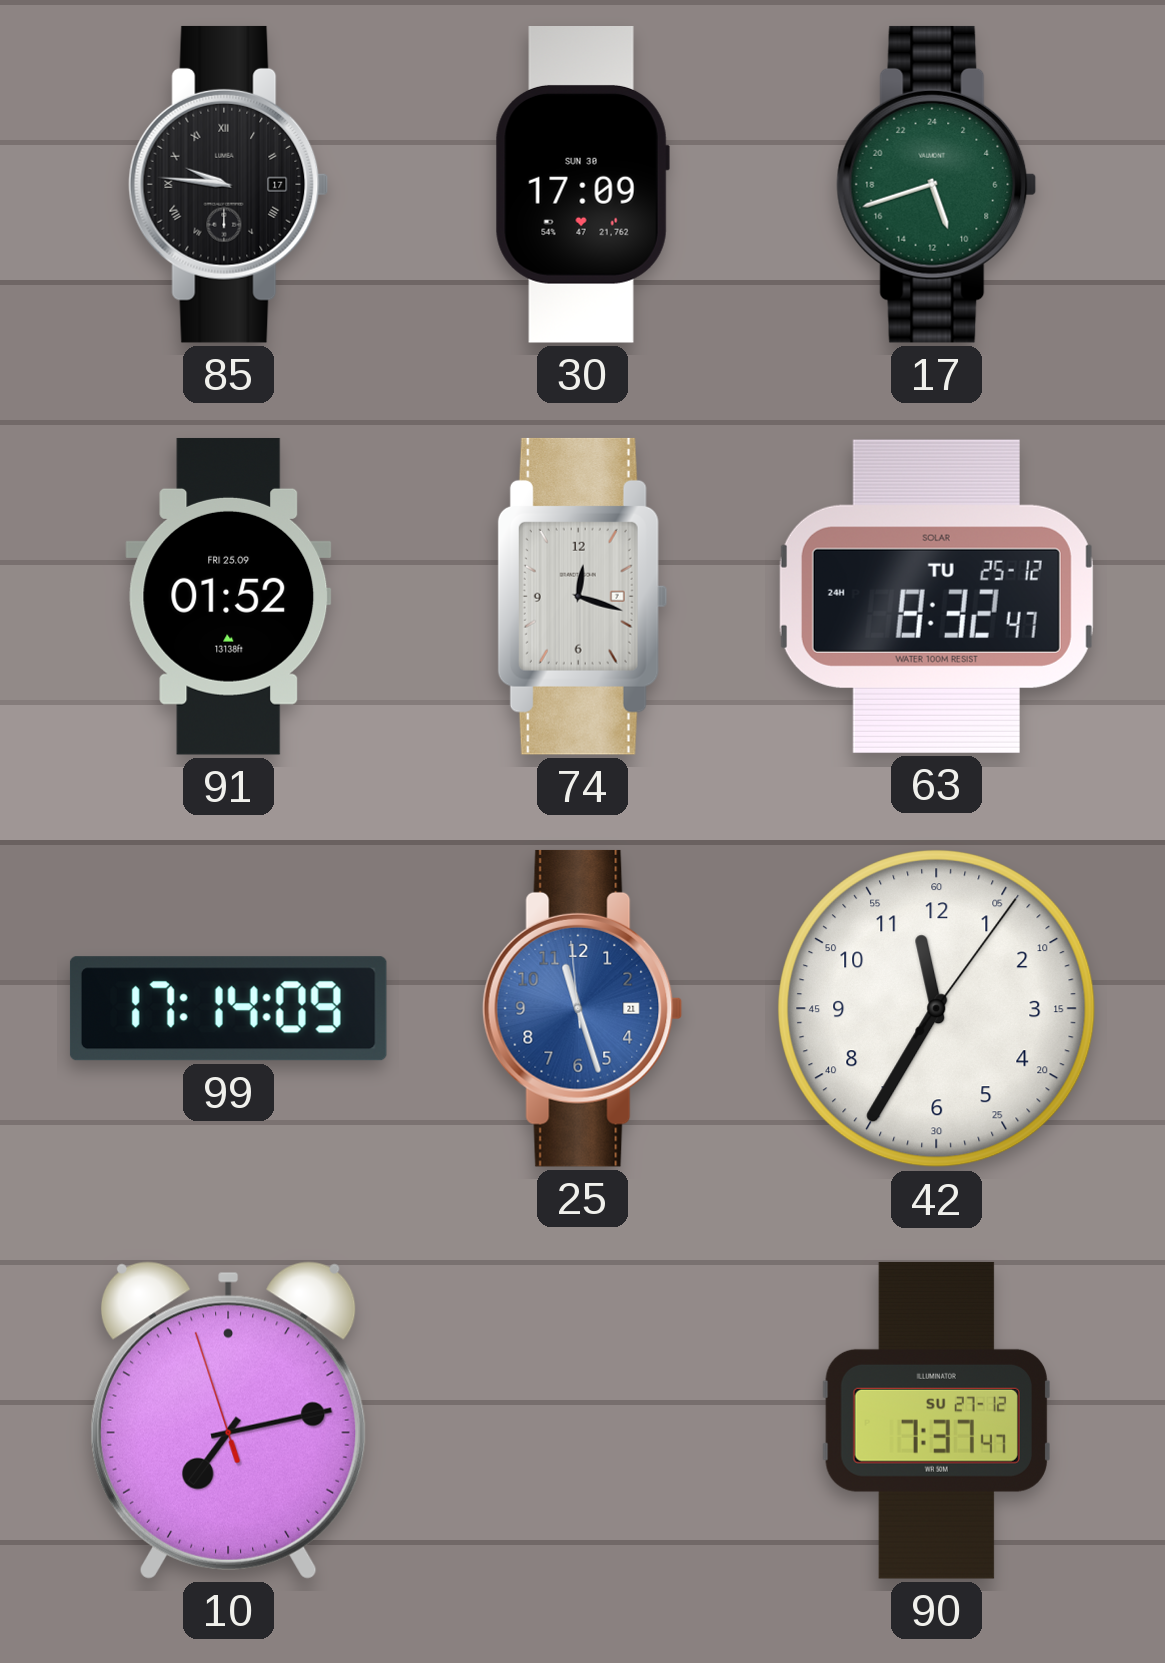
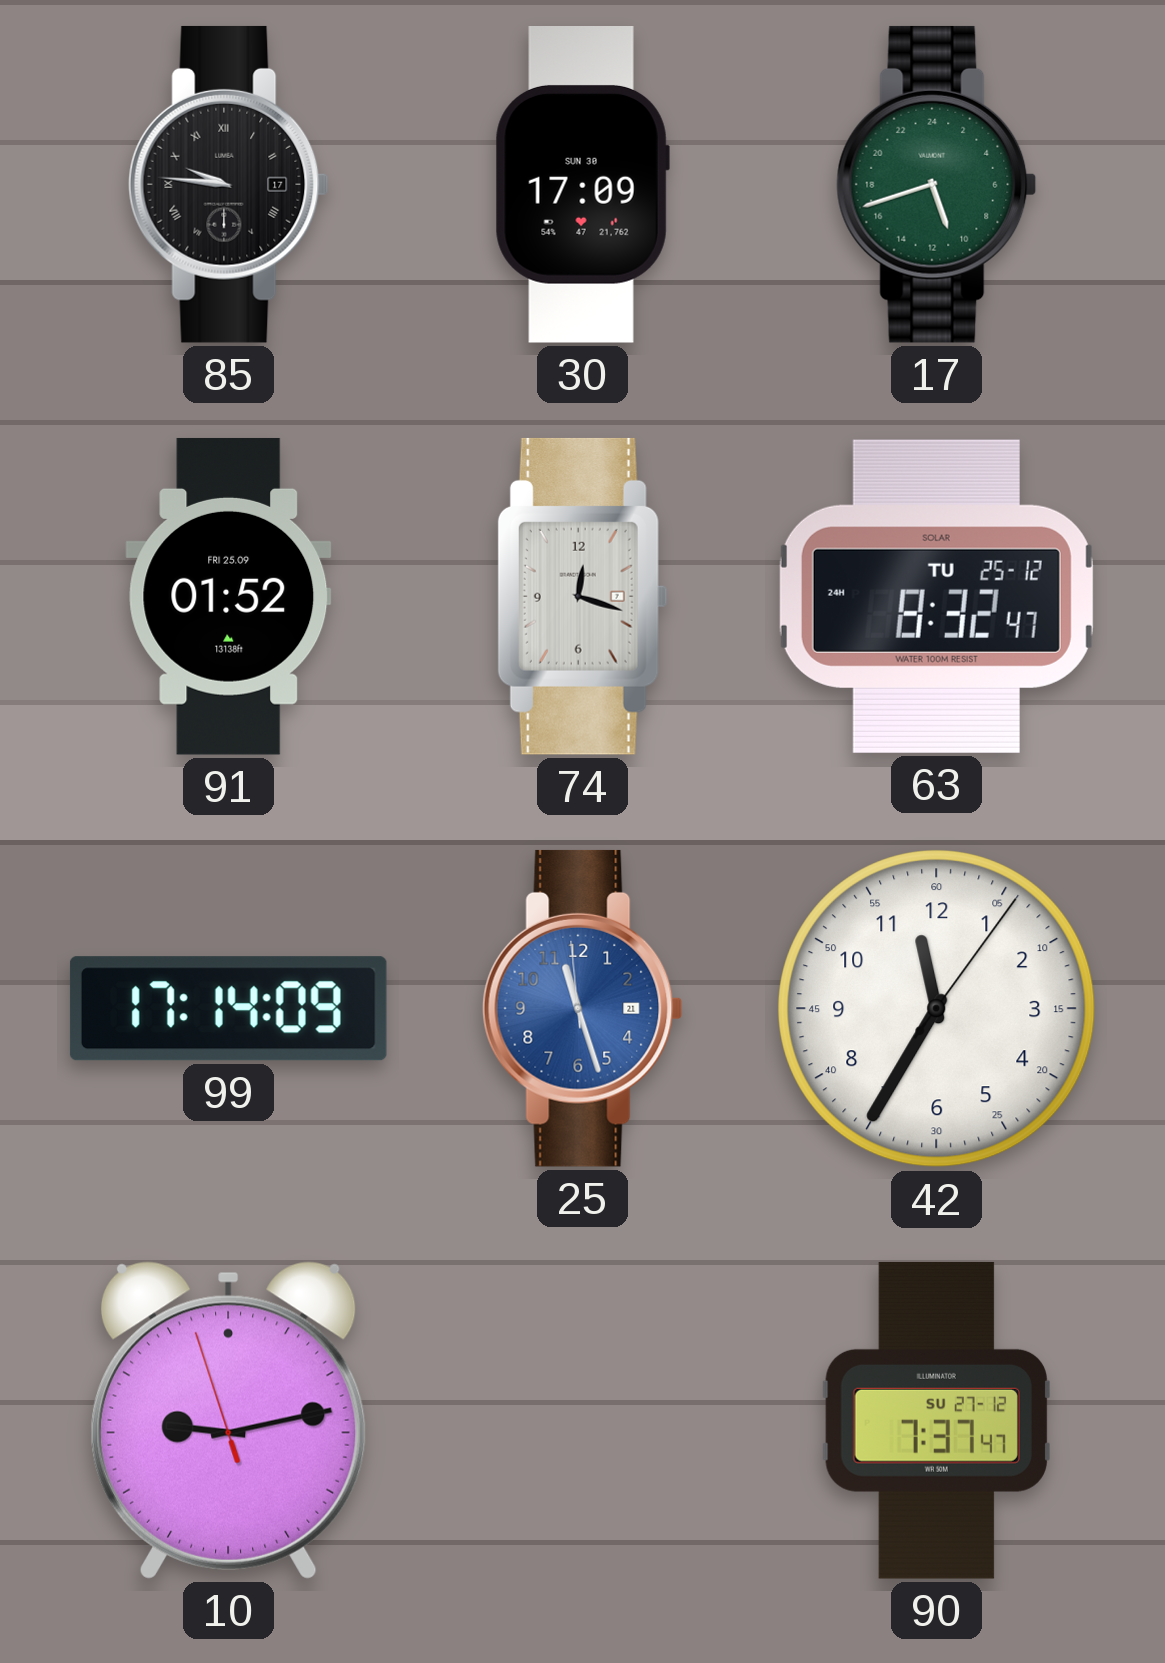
10: 7:12 -> 9:12
